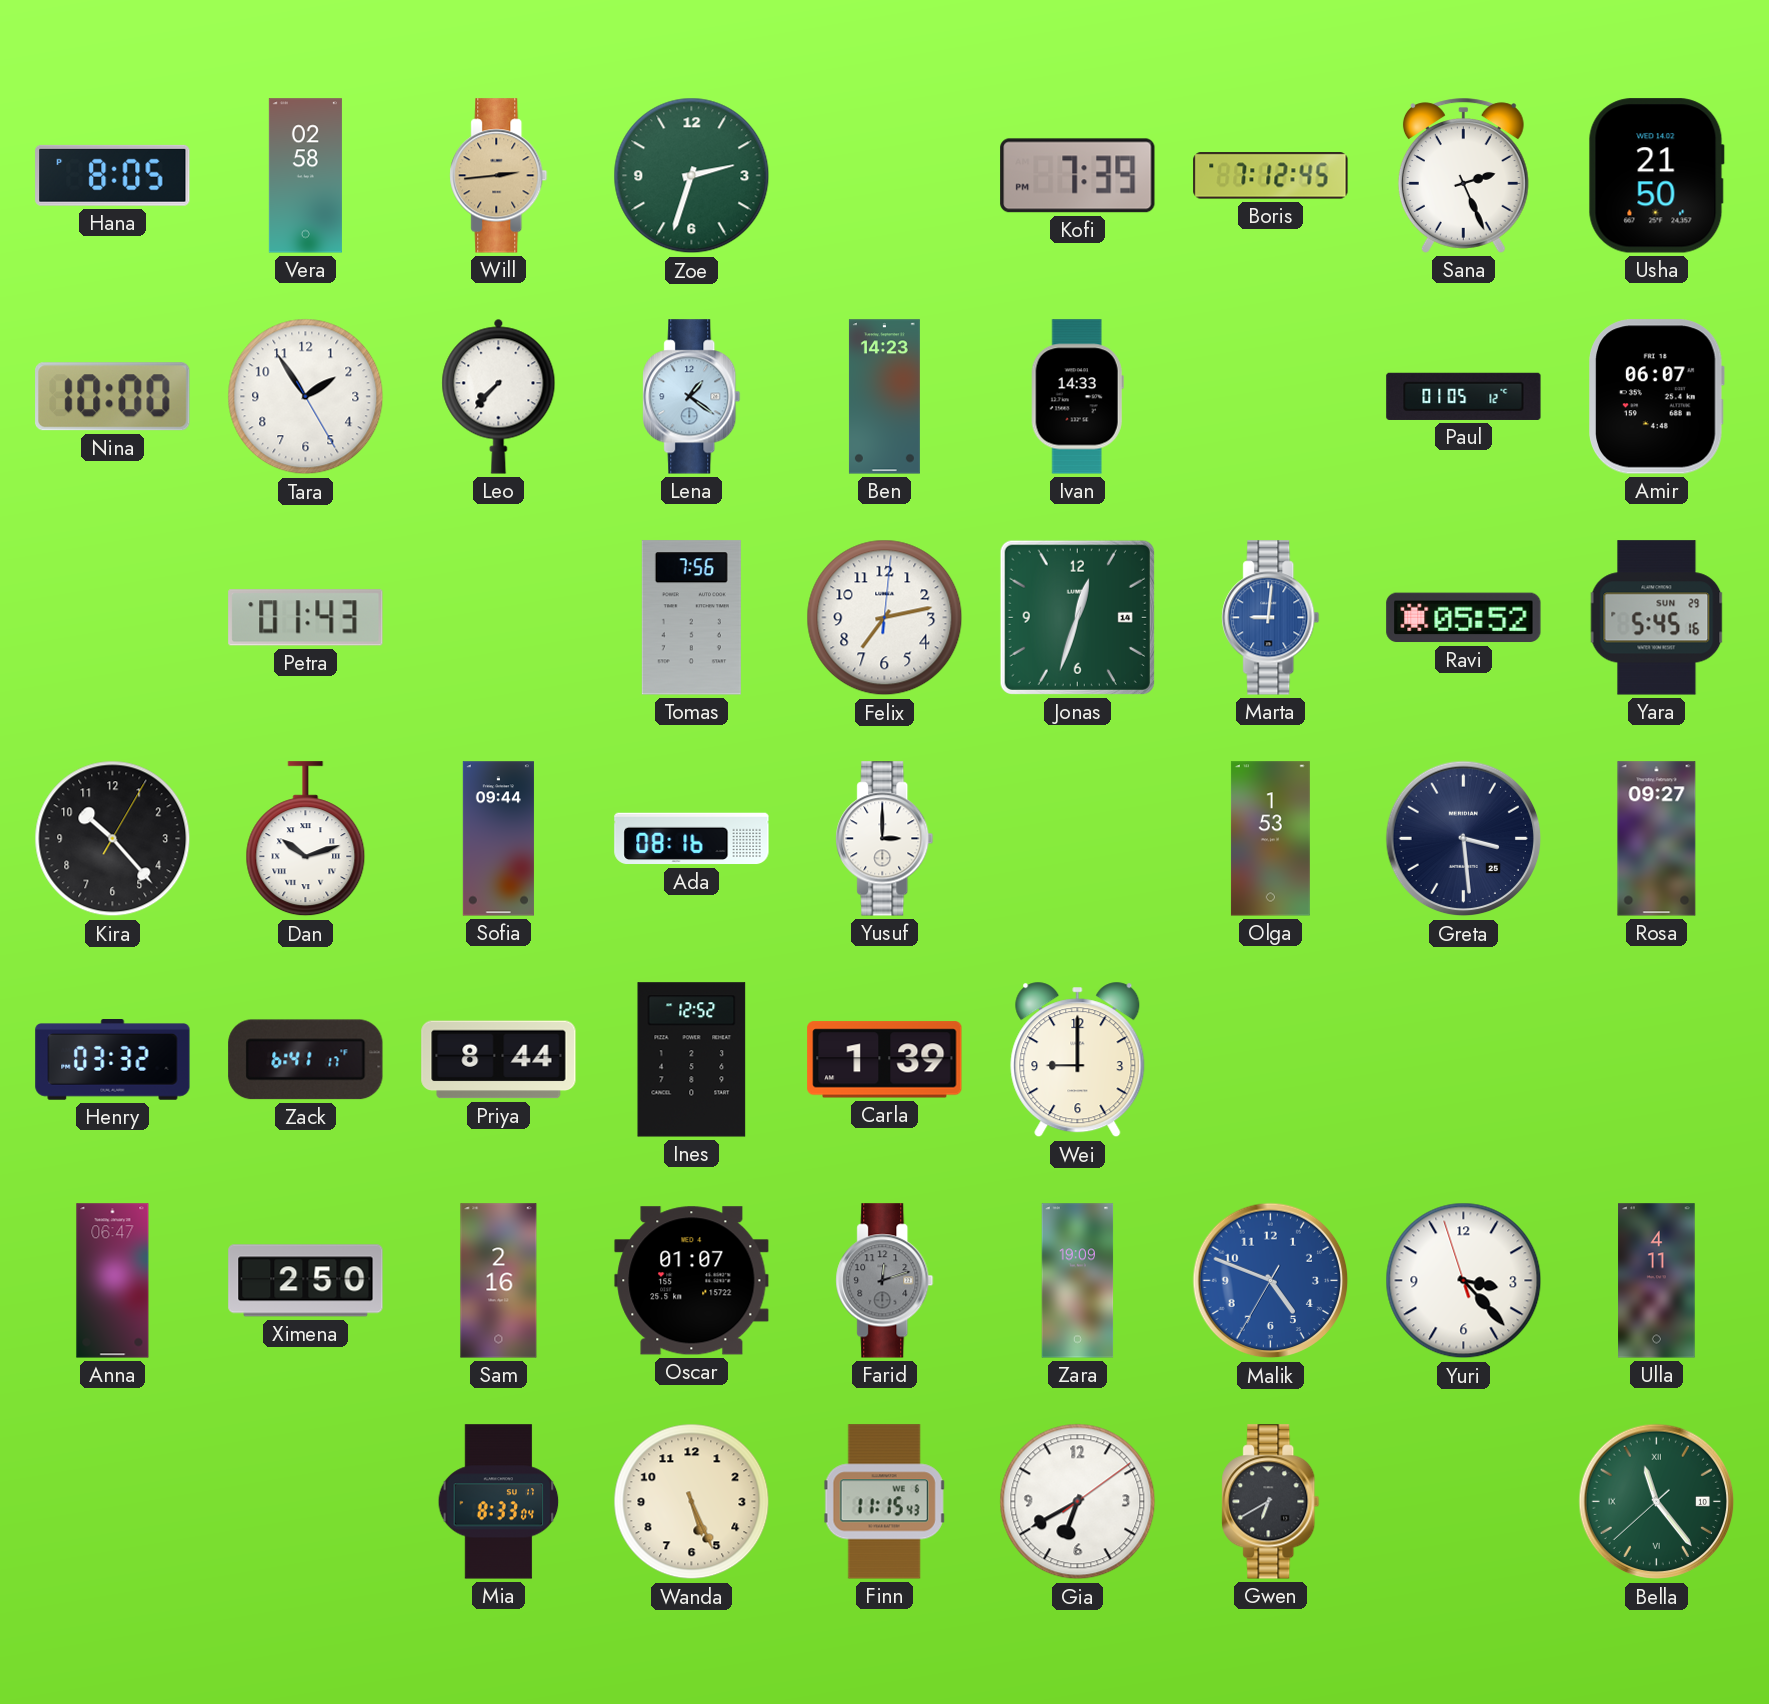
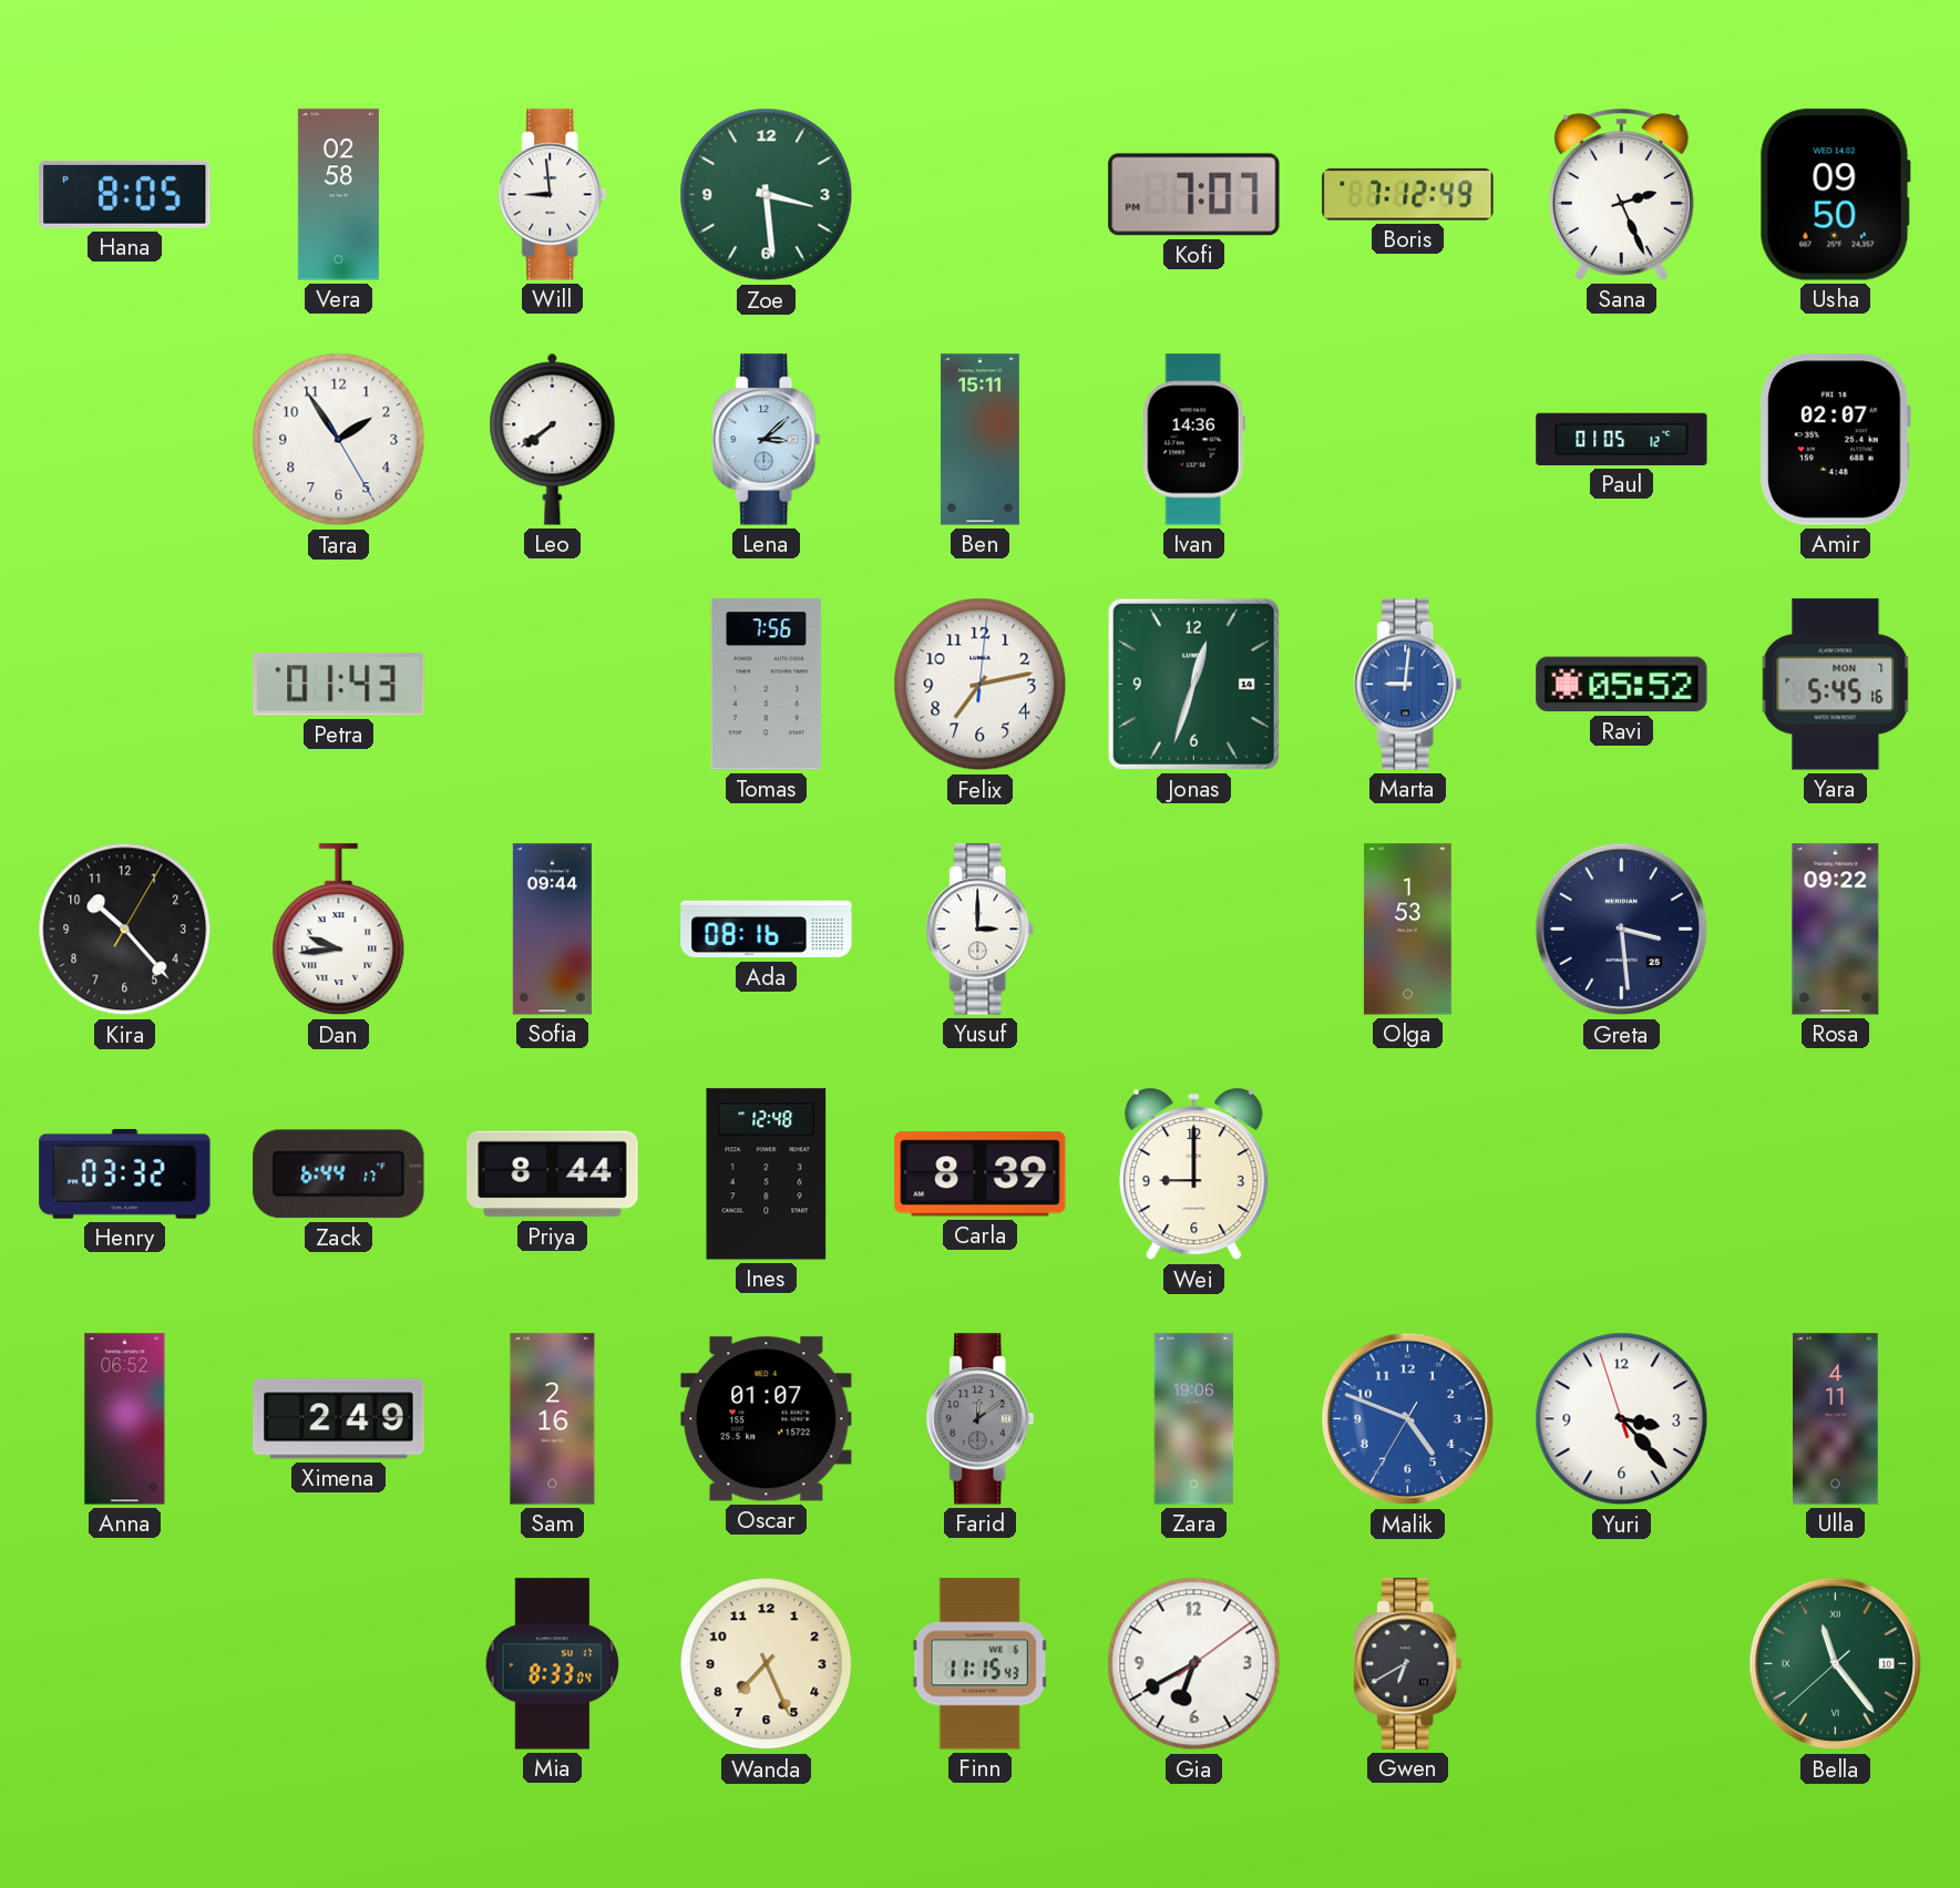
Will: 2:44 -> 8:59
Will dial: champagne -> white
Zoe: 2:33 -> 3:29
Kofi: 7:39 -> 7:07
Boris: 7:12:45 -> 7:12:49
Usha: 21:50 -> 09:50
Nina: 10:00 -> none
Leo: 7:37 -> 7:39
Lena: 1:21 -> 3:08
Ben: 14:23 -> 15:11
Ivan: 14:33 -> 14:36
Amir: 06:07 -> 02:07
Yara date: SUN 29 -> MON 7
Dan: 10:12 -> 9:44
Rosa: 09:27 -> 09:22
Zack: 6:41 -> 6:44
Ines: 12:52 -> 12:48
Carla: 1:39 -> 8:39
Anna: 06:47 -> 06:52
Ximena: 2:50 -> 2:49
Farid: 12:12 -> 12:09
Zara: 19:09 -> 19:06
Wanda: 5:26 -> 7:26
